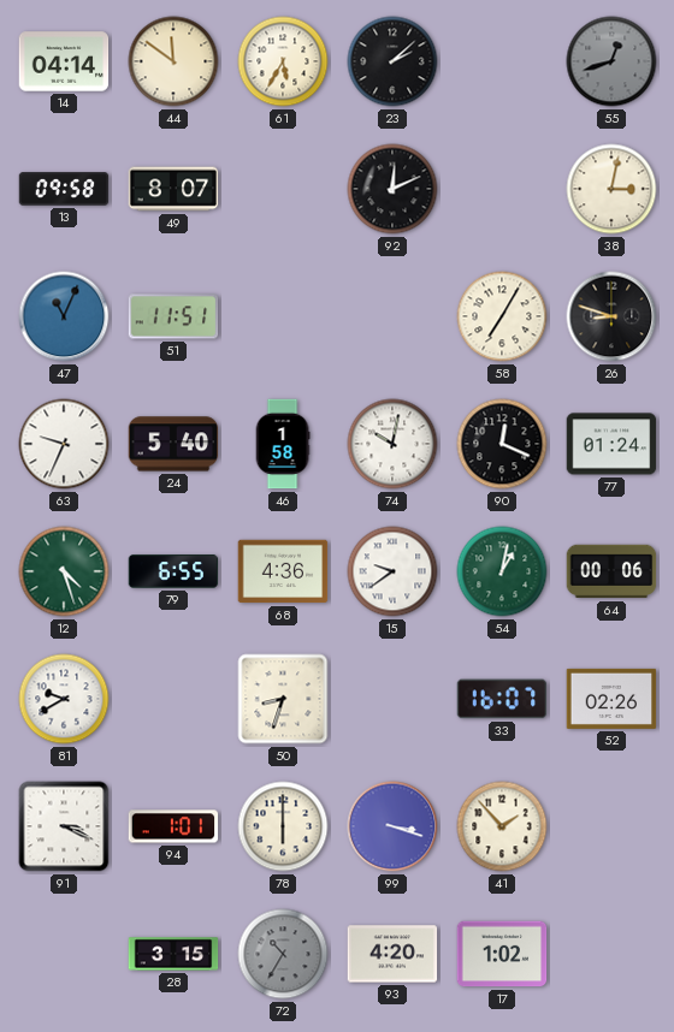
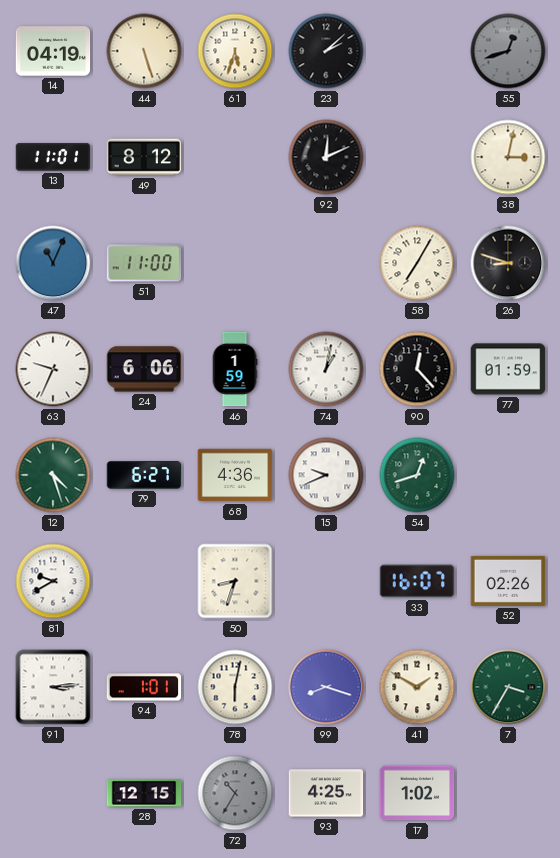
14: 04:14 -> 04:19
44: 11:51 -> 5:27
61: 5:35 -> 5:33
13: 09:58 -> 11:01
49: 8:07 -> 8:12
51: 11:51 -> 11:00
24: 5:40 -> 6:06
46: 1:58 -> 1:59
74: 10:02 -> 1:02
90: 12:19 -> 12:23
77: 01:24 -> 01:59
79: 6:55 -> 6:27
15: 9:39 -> 9:41
54: 1:02 -> 12:42
64: 00:06 -> none
91: 3:19 -> 3:14
78: 6:00 -> 6:02
99: 3:18 -> 8:18
41: 1:53 -> 1:50
7: none -> 3:35
28: 3:15 -> 12:15
93: 4:20 -> 4:25
